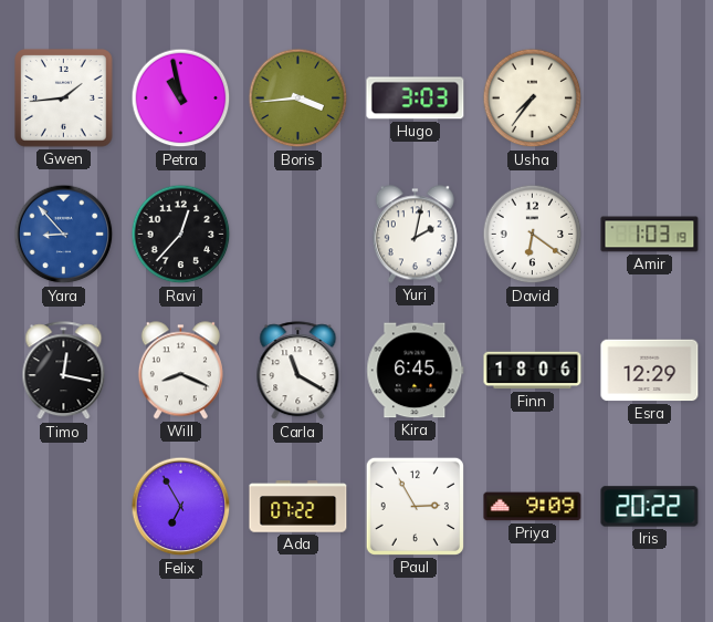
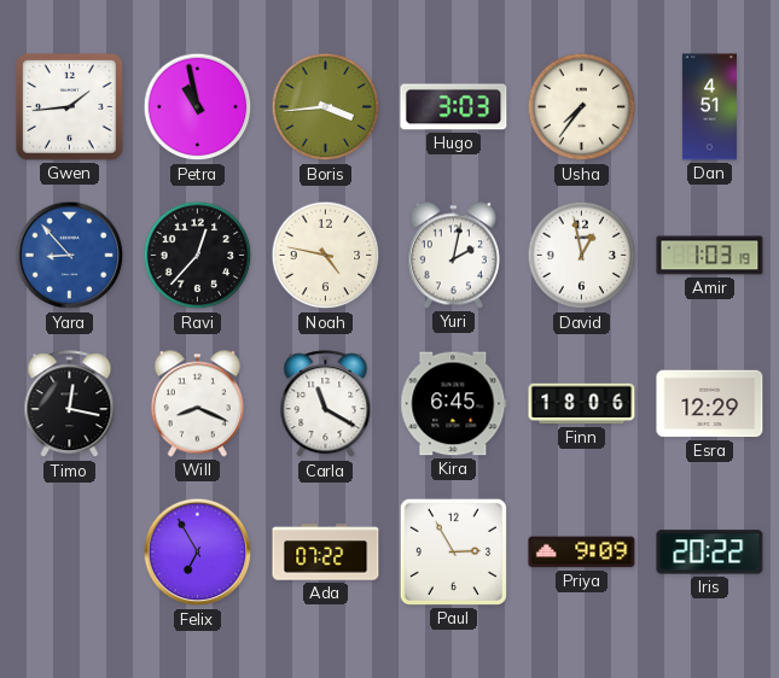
Dan: none -> 4:51
Noah: none -> 4:47
David: 6:21 -> 12:58
